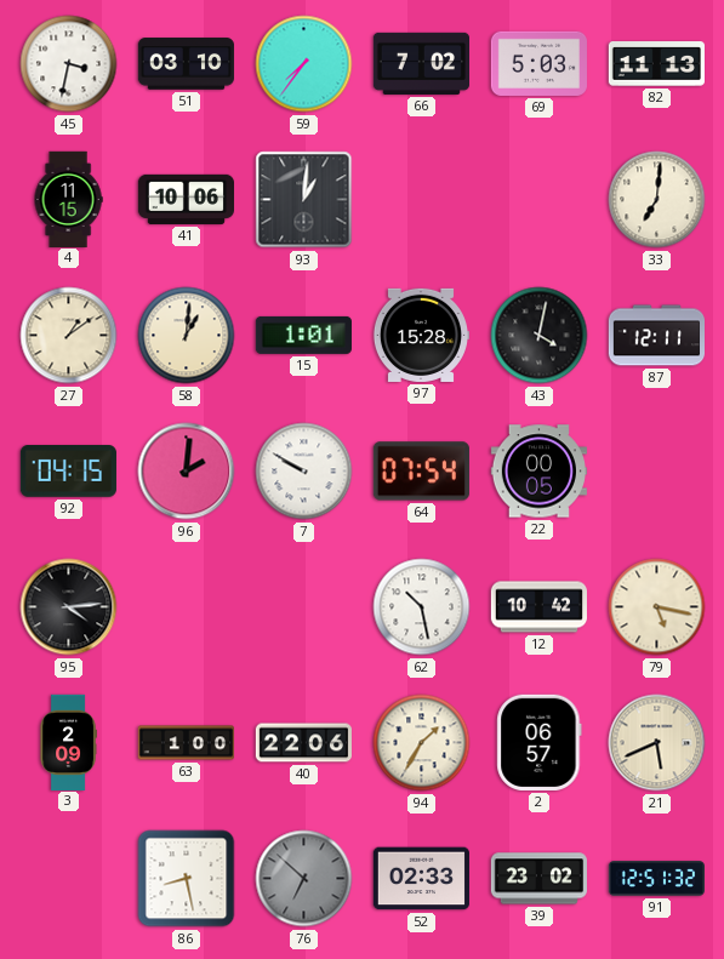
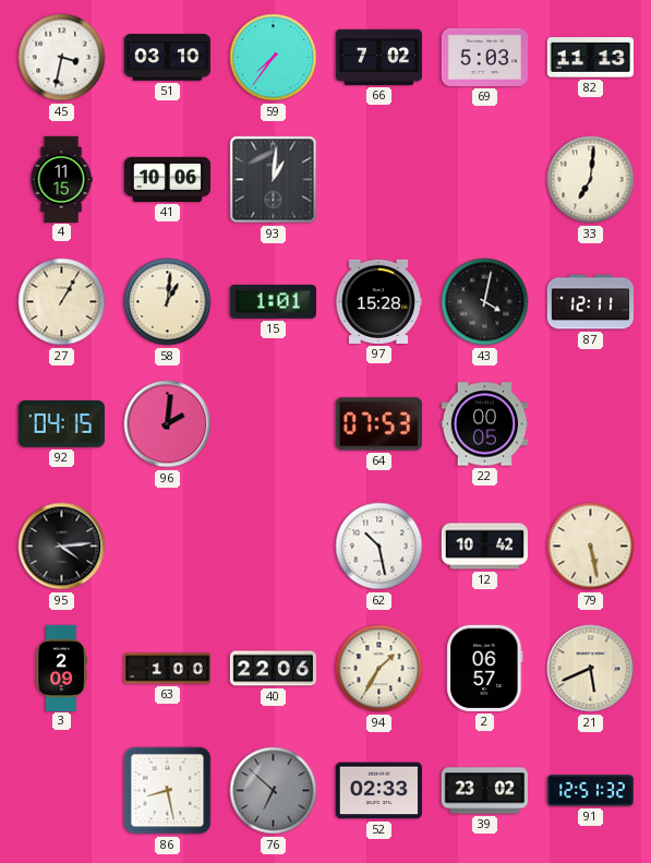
27: 1:09 -> 1:05
7: 9:50 -> none
64: 07:54 -> 07:53
79: 5:17 -> 5:28
